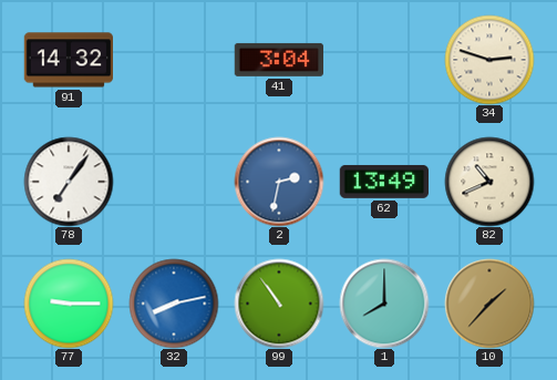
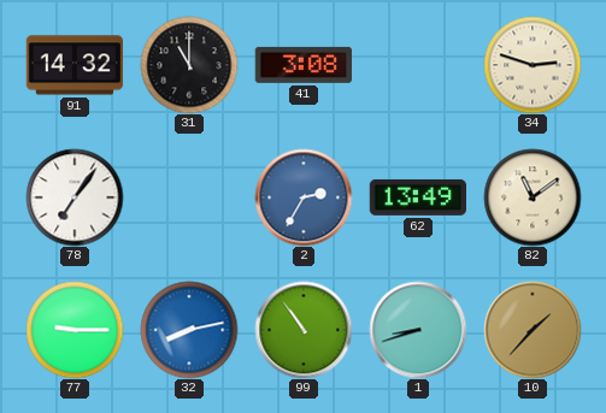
31: none -> 11:00
41: 3:04 -> 3:08
2: 2:32 -> 2:35
82: 10:41 -> 11:09
1: 8:00 -> 8:42
